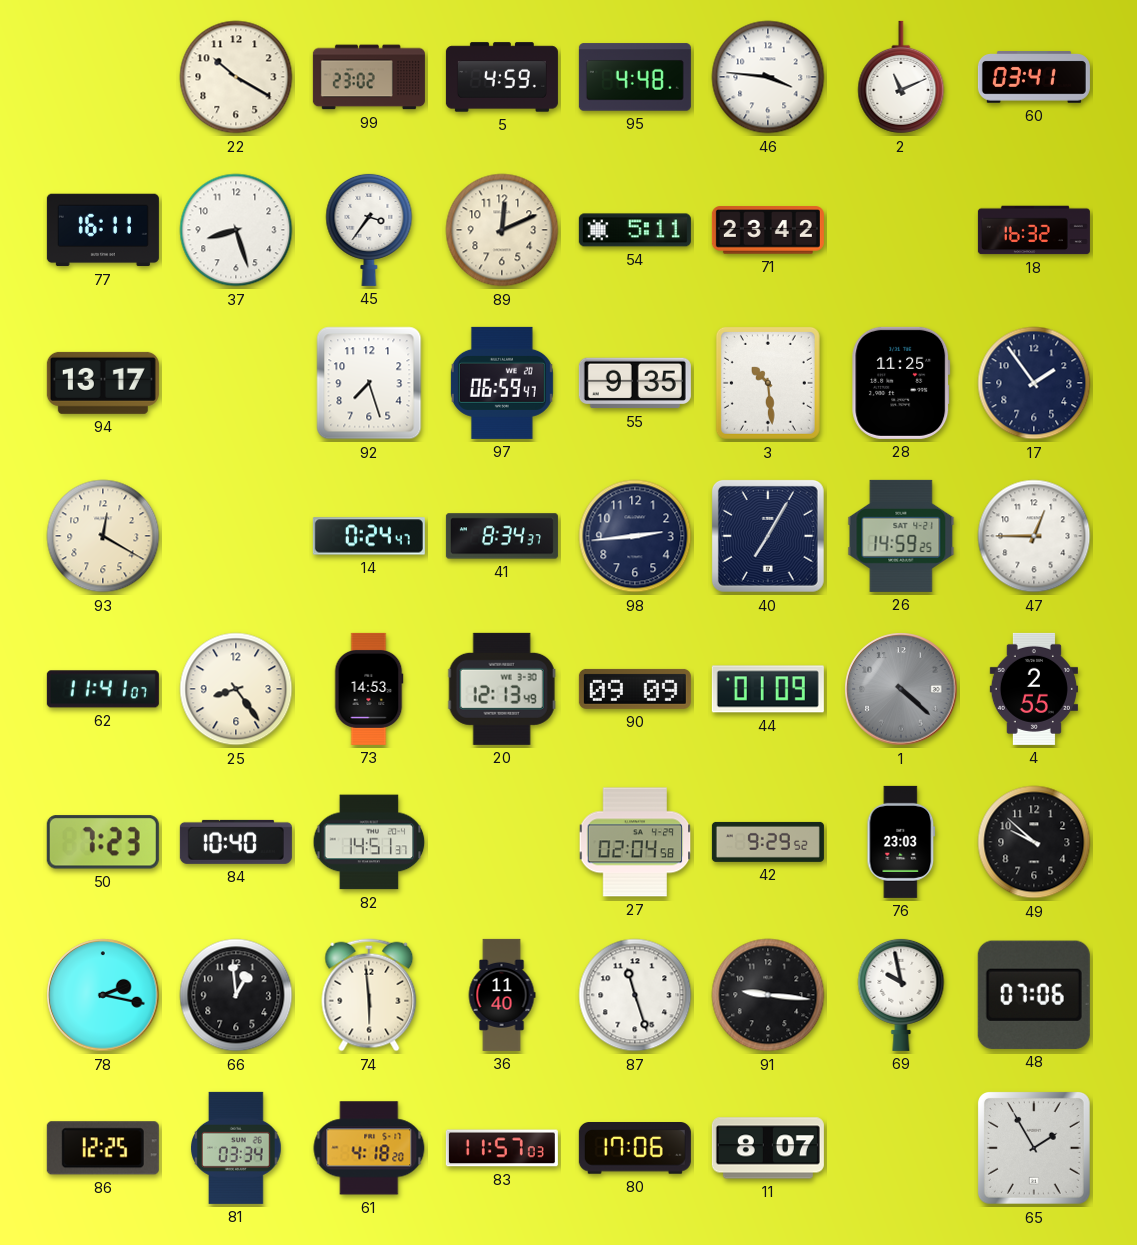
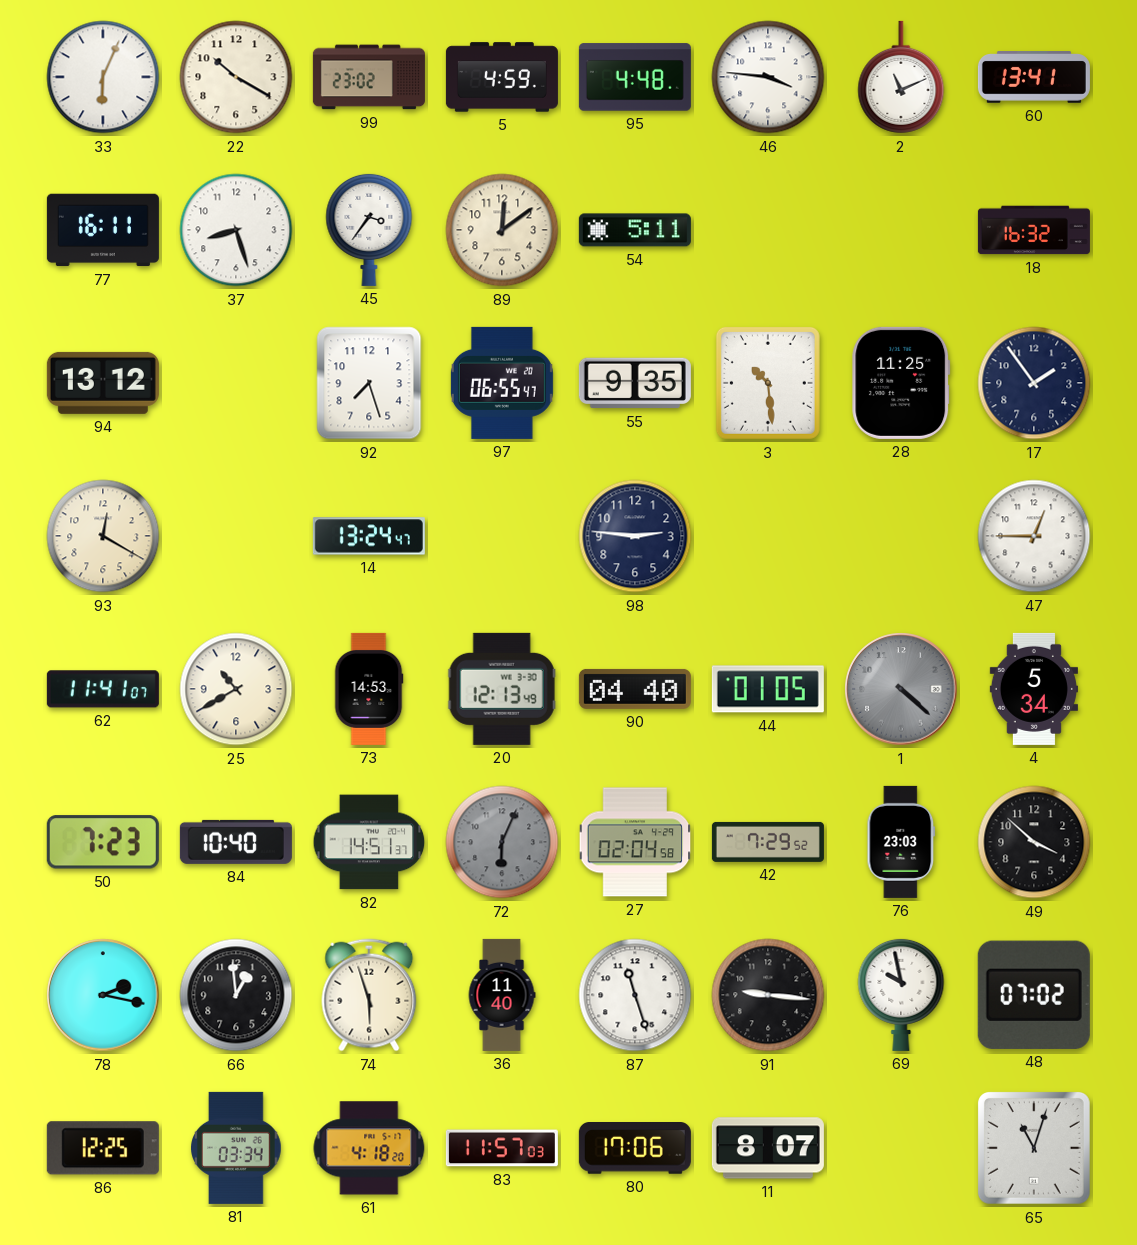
33: none -> 6:04
60: 03:41 -> 13:41
89: 12:11 -> 12:09
71: 23:42 -> none
94: 13:17 -> 13:12
97: 06:59 -> 06:55
14: 0:24 -> 13:24
41: 8:34 -> none
98: 2:44 -> 2:46
40: 7:05 -> none
26: 14:59 -> none
25: 8:24 -> 10:40
90: 09:09 -> 04:40
44: 01:09 -> 01:05
4: 2:55 -> 5:34
72: none -> 6:04
42: 9:29 -> 7:29
49: 9:52 -> 3:52
74: 5:59 -> 5:57
48: 07:06 -> 07:02
65: 1:55 -> 11:03
